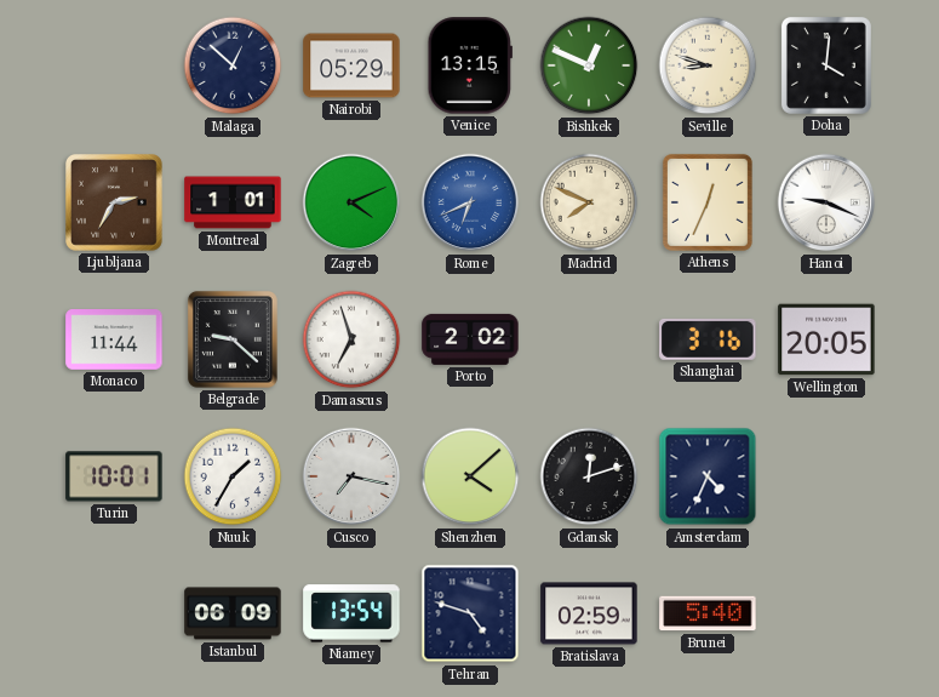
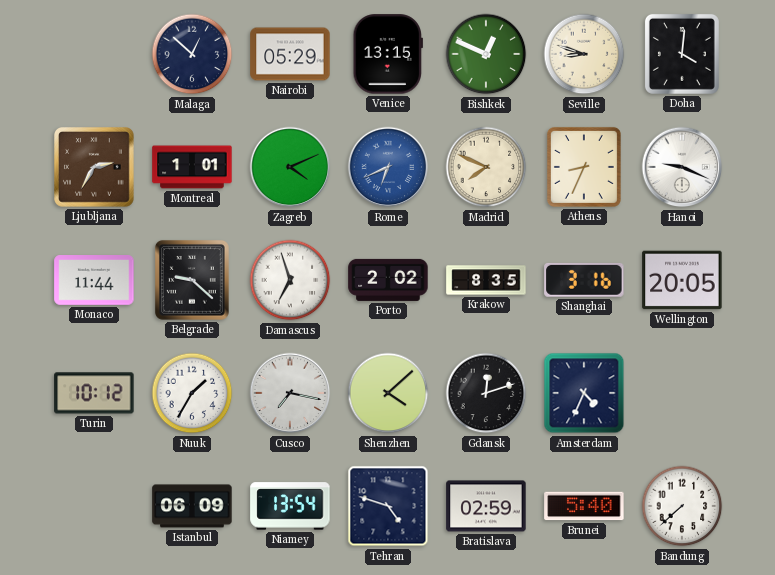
Athens: 12:34 -> 8:34
Krakow: none -> 8:35
Turin: 10:01 -> 10:12
Bandung: none -> 7:38
